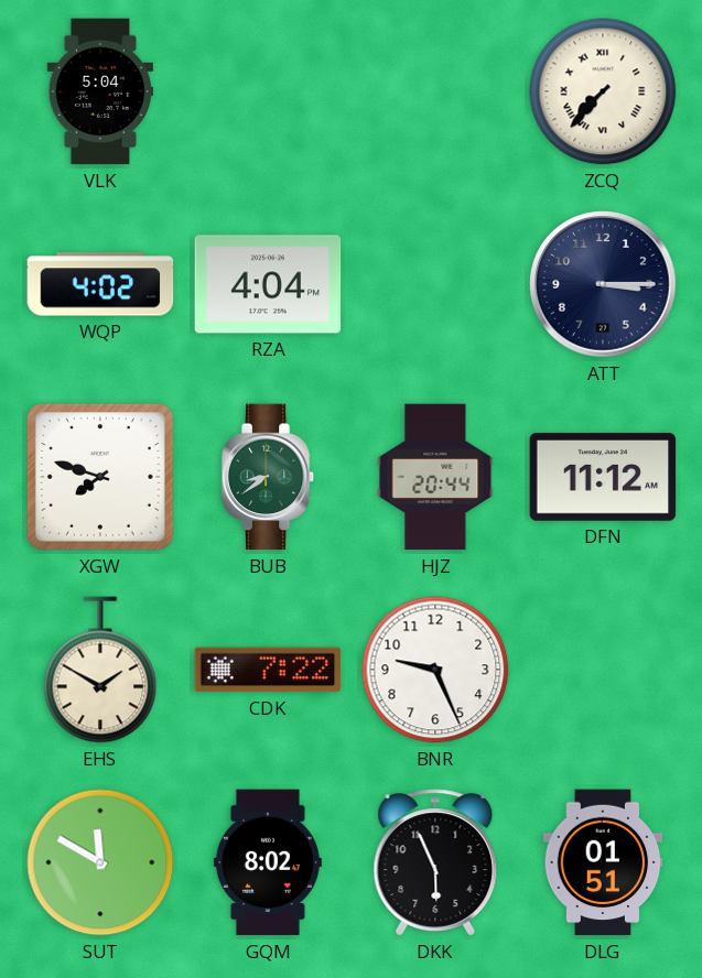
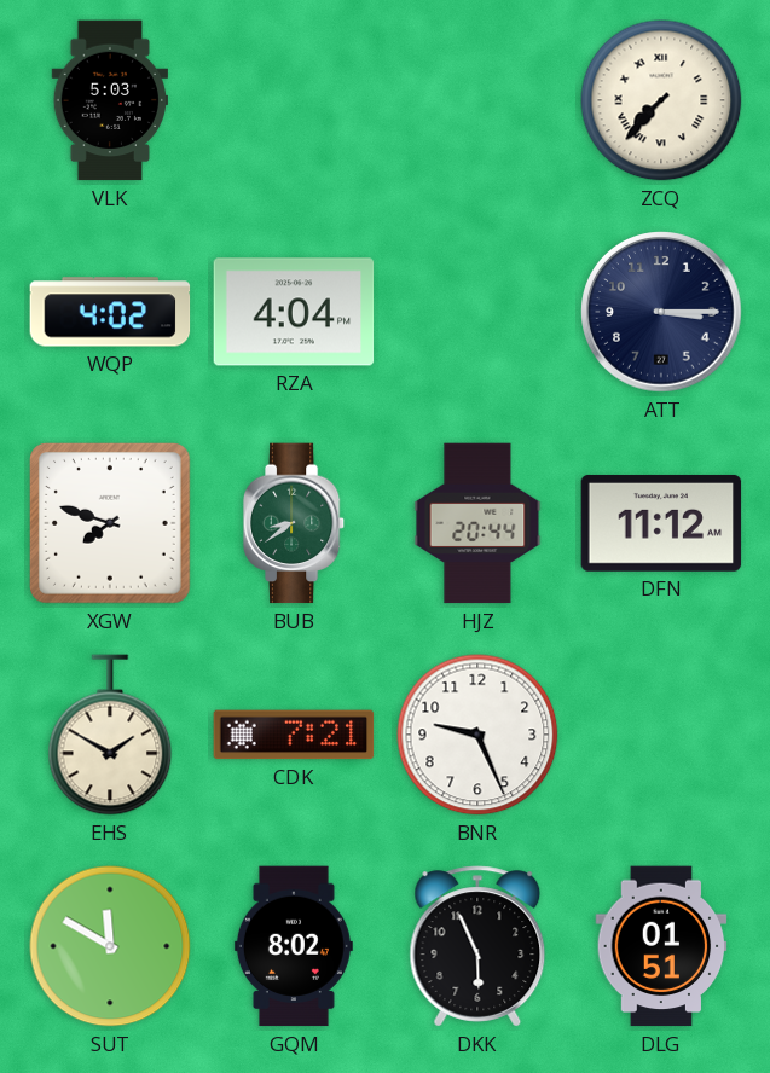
VLK: 5:04 -> 5:03
CDK: 7:22 -> 7:21
